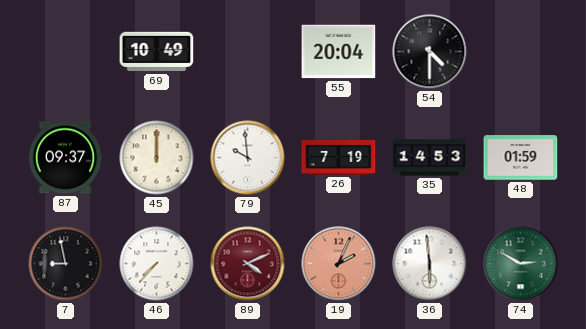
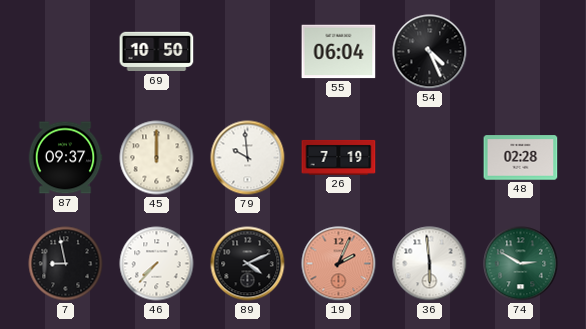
69: 10:49 -> 10:50
55: 20:04 -> 06:04
54: 4:30 -> 4:26
35: 14:53 -> none
48: 01:59 -> 02:28
89 dial: burgundy -> black
